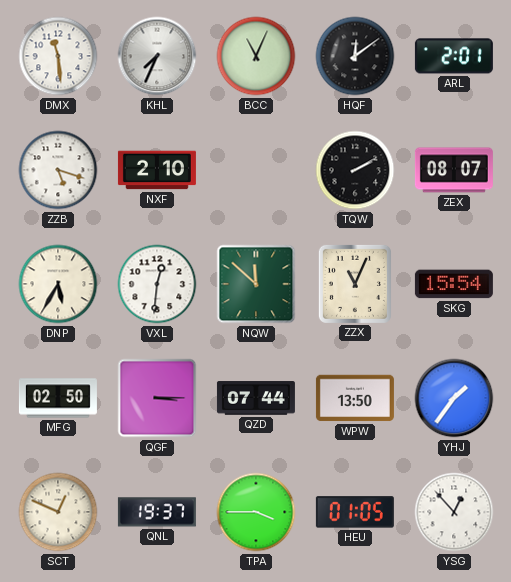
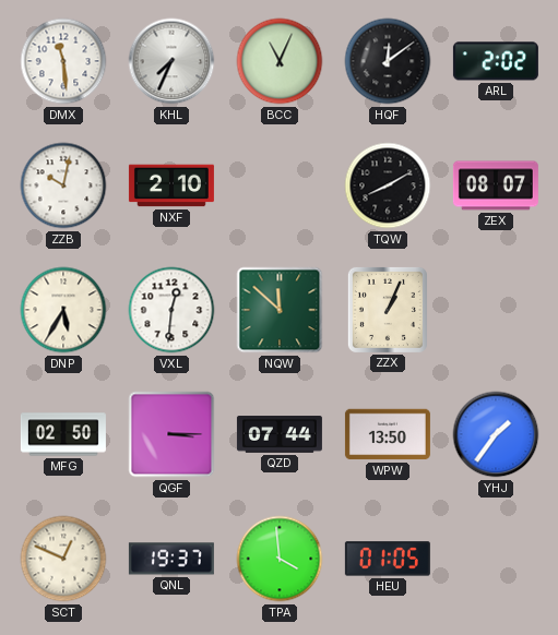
ARL: 2:01 -> 2:02
ZZB: 5:18 -> 10:02
TQW: 2:10 -> 8:10
ZZX: 11:04 -> 1:04
SKG: 15:54 -> none
TPA: 3:45 -> 3:59
YSG: 12:53 -> none
